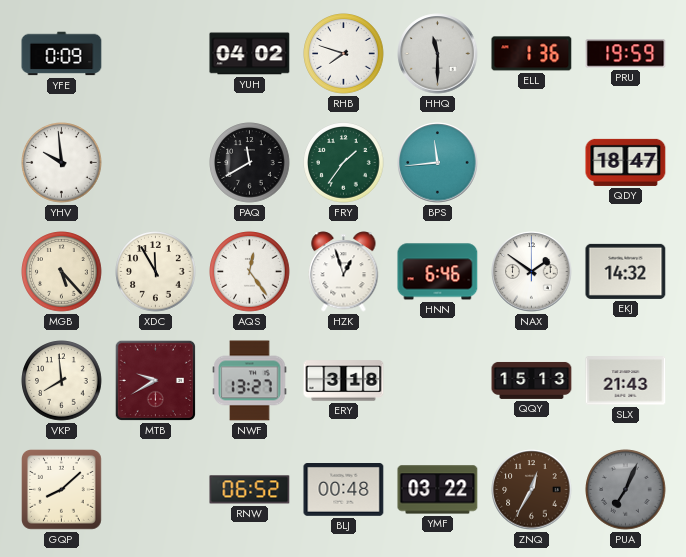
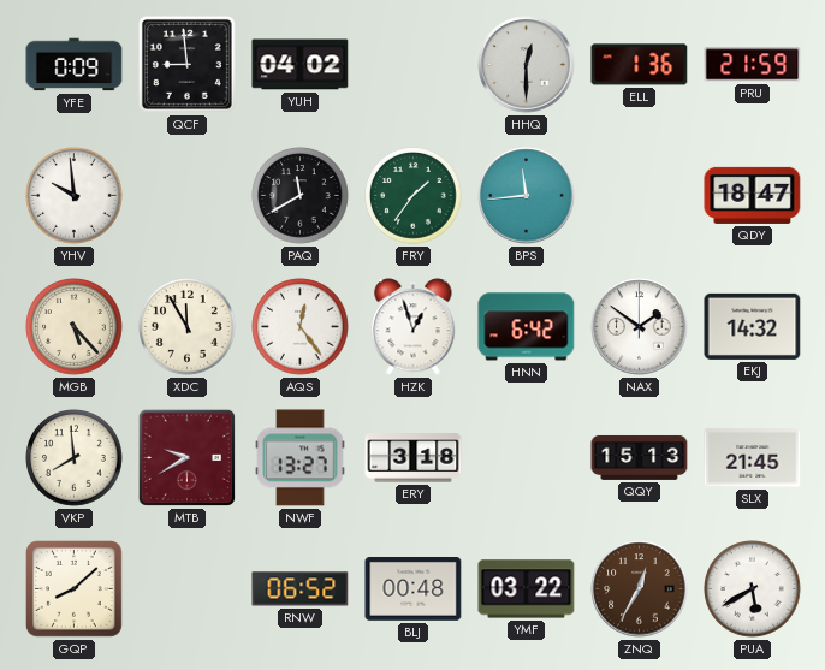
QCF: none -> 8:59
RHB: 7:48 -> none
HHQ: 11:30 -> 12:30
PRU: 19:59 -> 21:59
HNN: 6:46 -> 6:42
SLX: 21:43 -> 21:45
PUA: 7:04 -> 5:40
PUA dial: grey -> white
